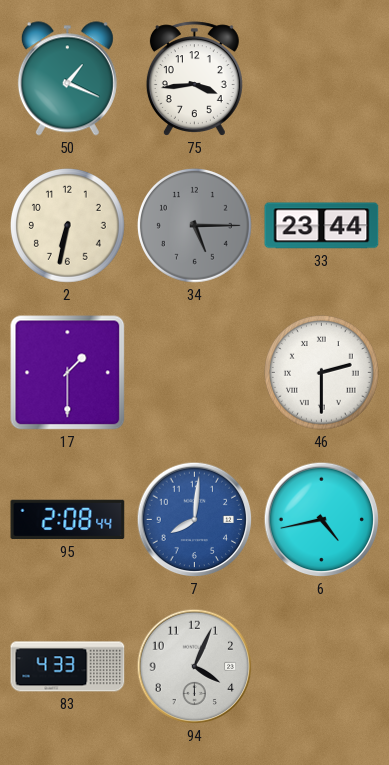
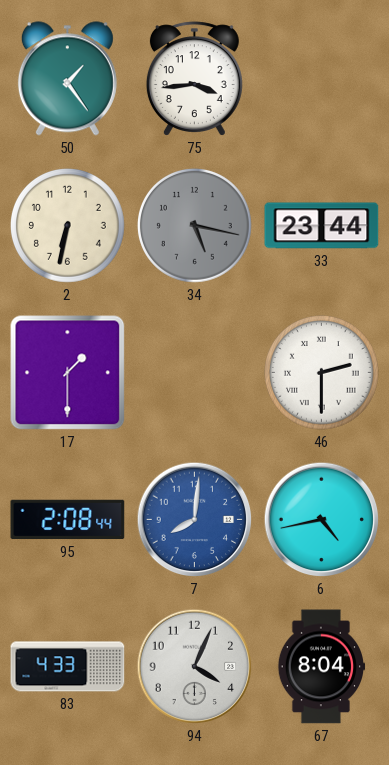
50: 1:19 -> 1:24
34: 5:15 -> 5:17
67: none -> 8:04
